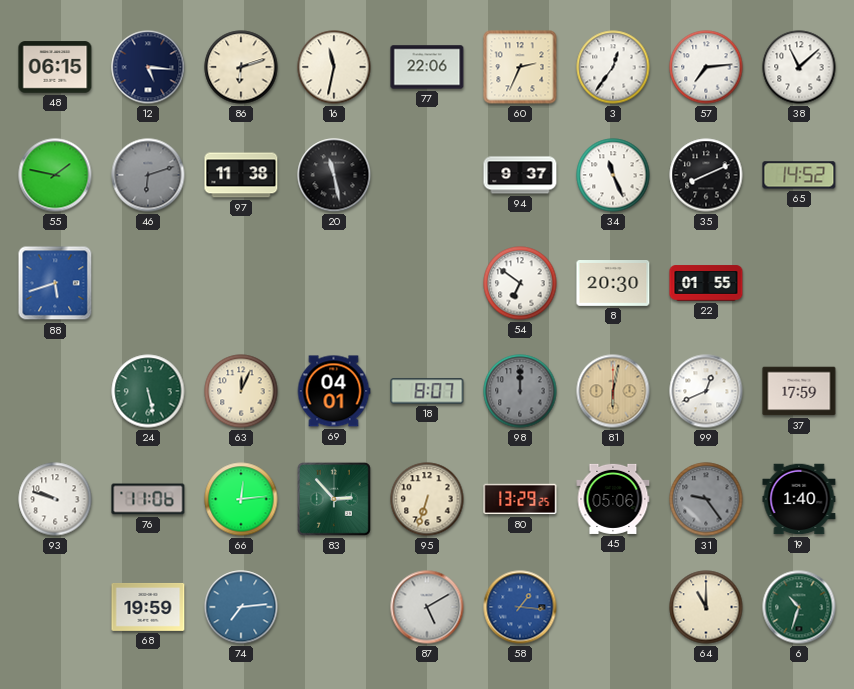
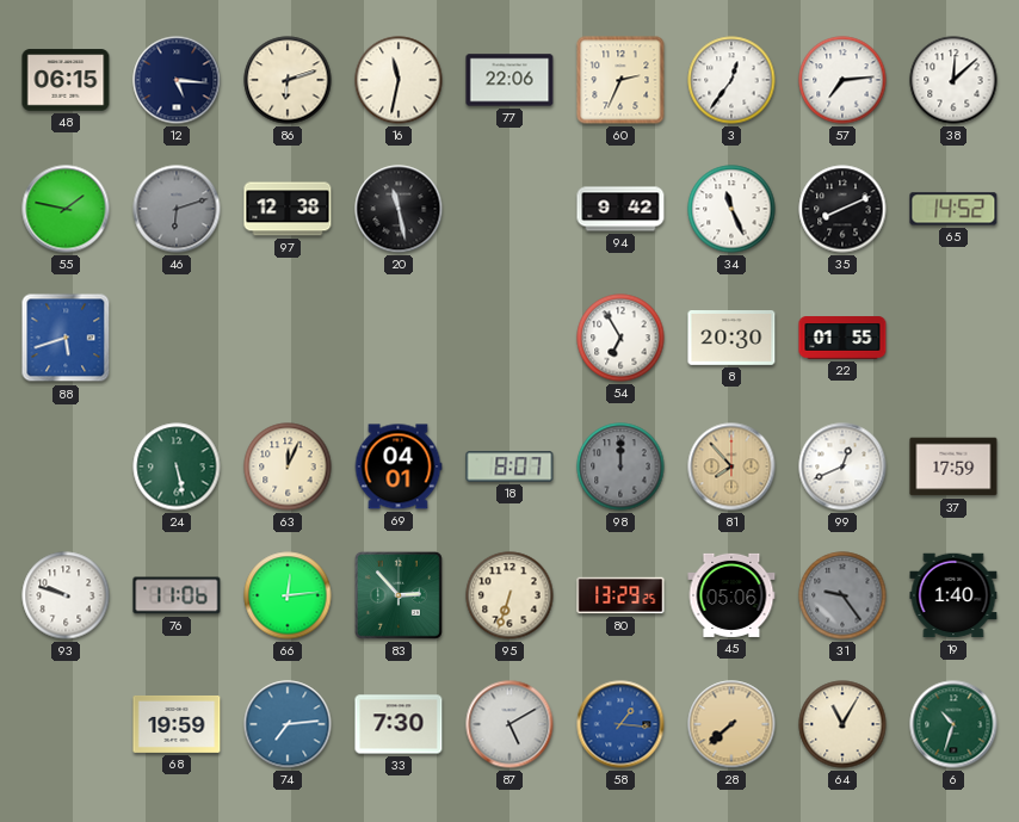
38: 11:08 -> 12:08
97: 11:38 -> 12:38
94: 9:37 -> 9:42
54: 6:51 -> 6:55
81: 6:02 -> 7:53
33: none -> 7:30
28: none -> 7:38
64: 11:00 -> 11:05
